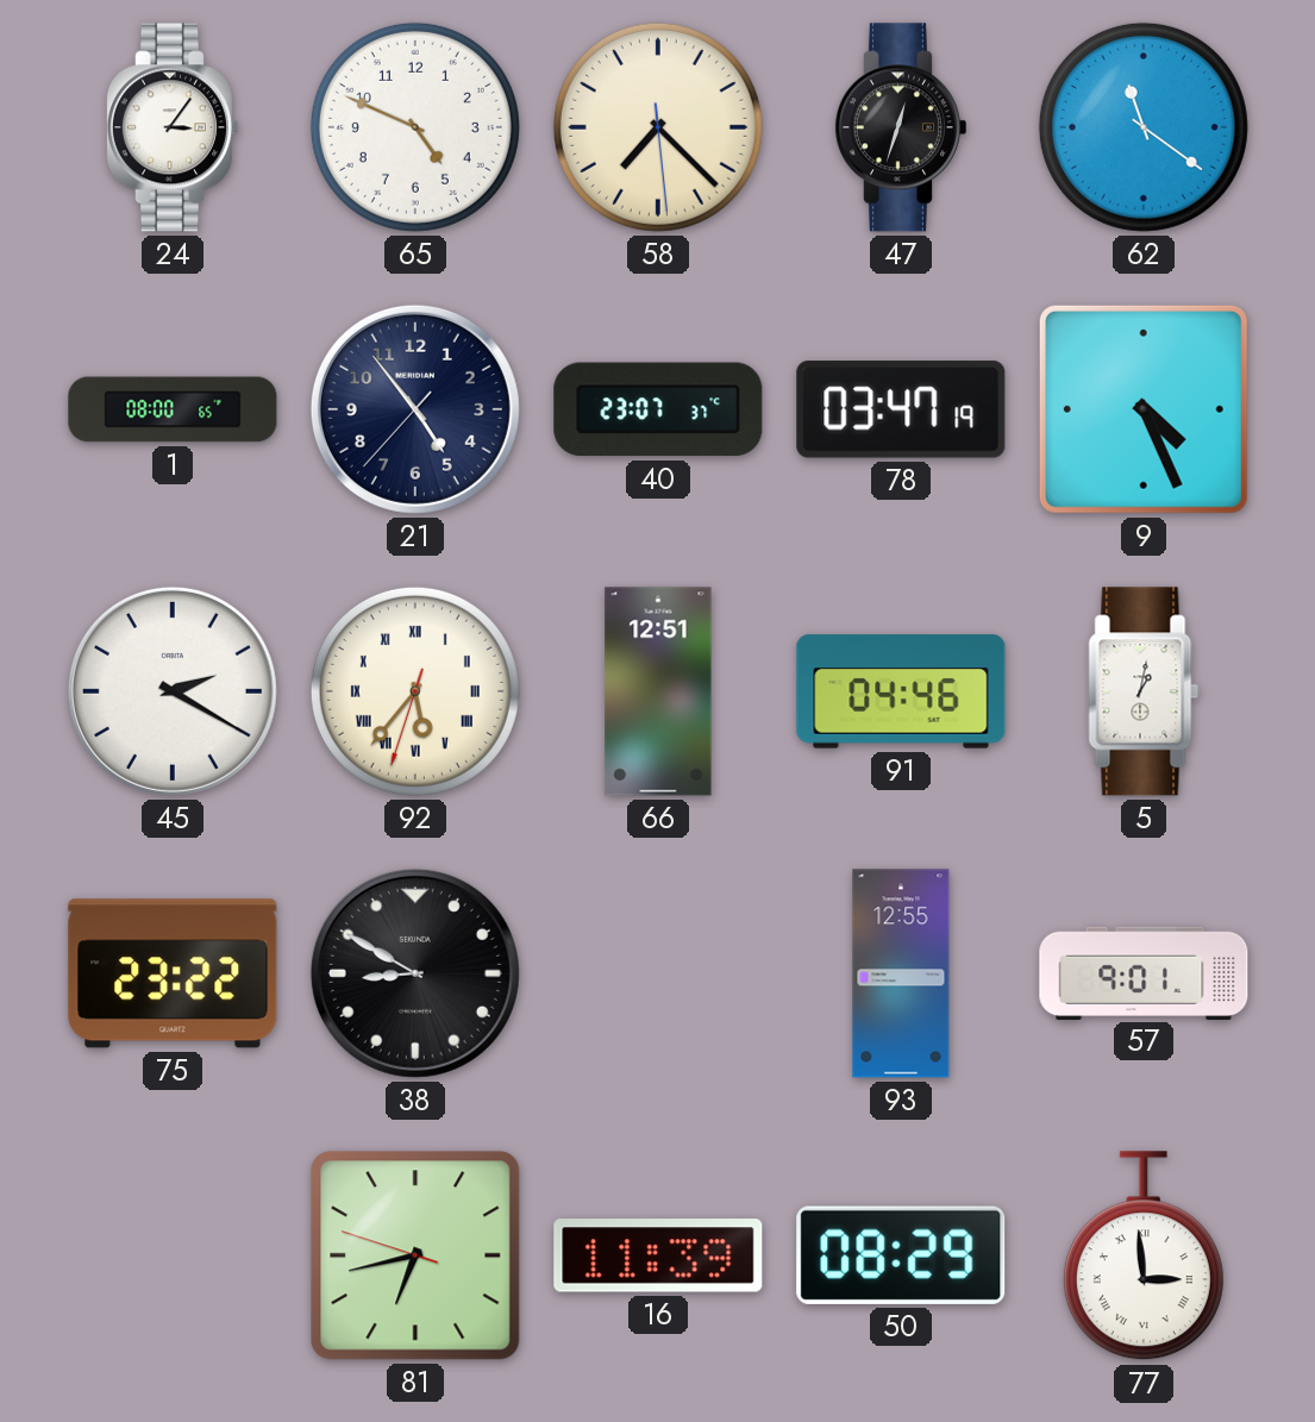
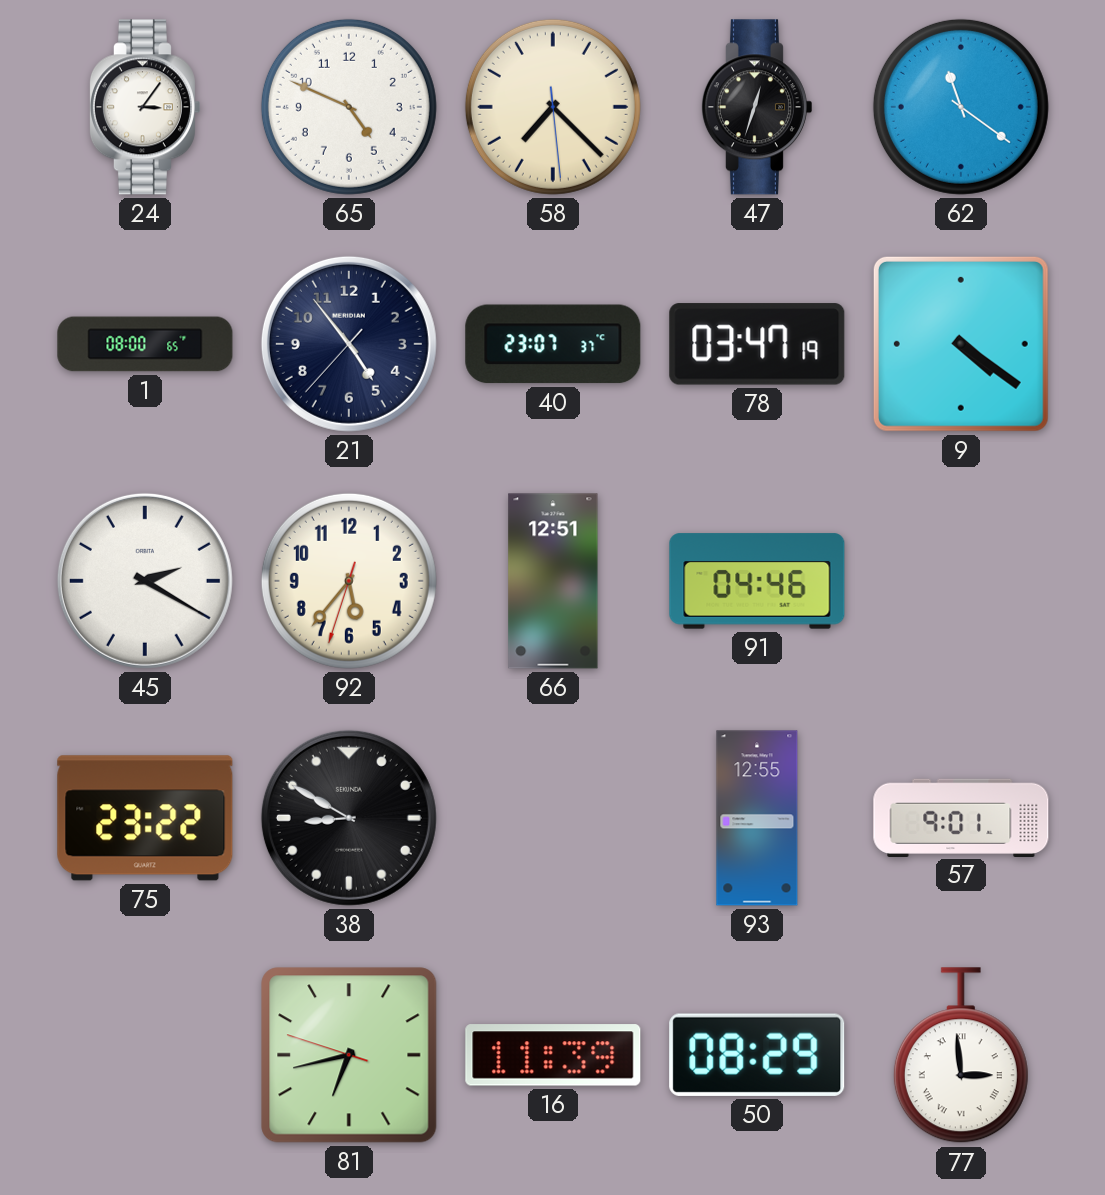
9: 4:26 -> 4:21
92 numerals: Roman -> Arabic
5: 1:02 -> none
